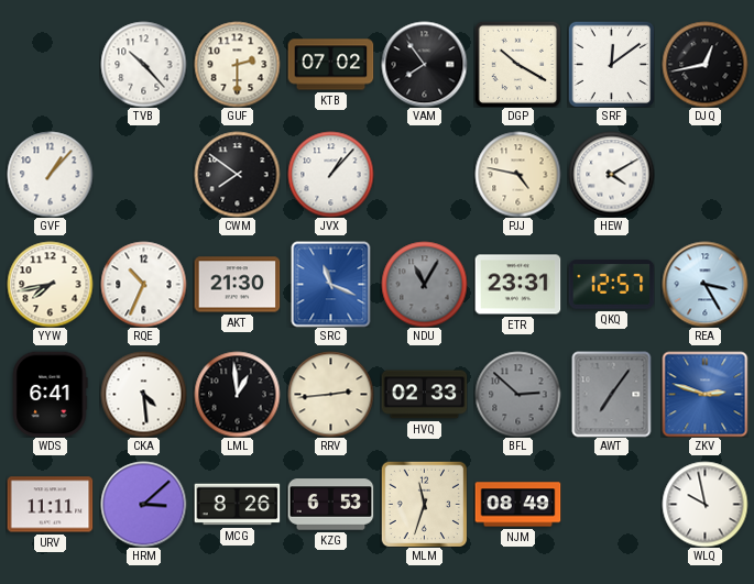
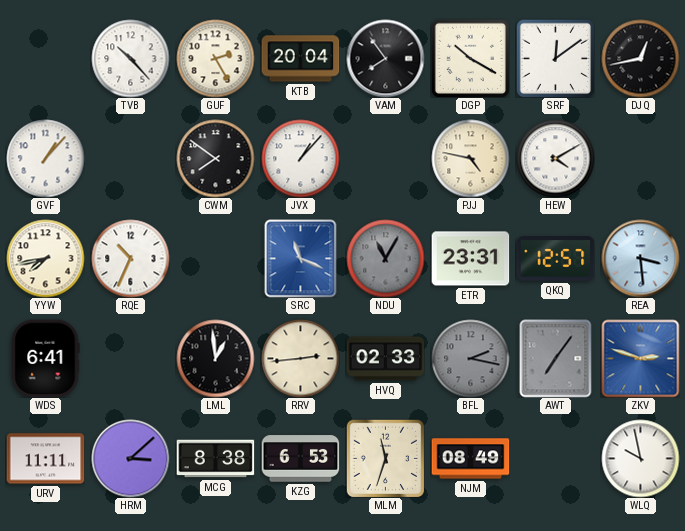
GUF: 2:30 -> 2:25
KTB: 07:02 -> 20:04
AKT: 21:30 -> none
REA: 3:25 -> 3:29
CKA: 4:29 -> none
BFL: 2:52 -> 2:17
MCG: 8:26 -> 8:38
